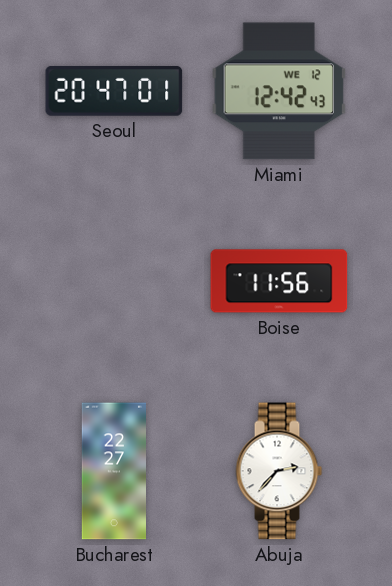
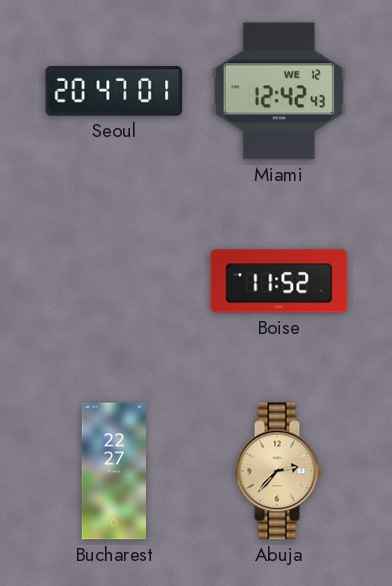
Boise: 11:56 -> 11:52
Abuja dial: white -> champagne
